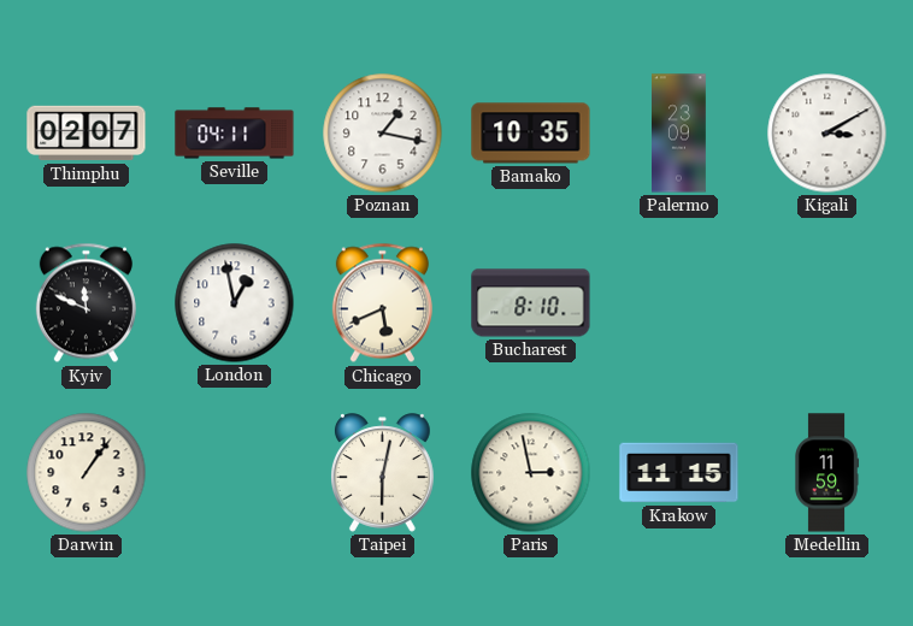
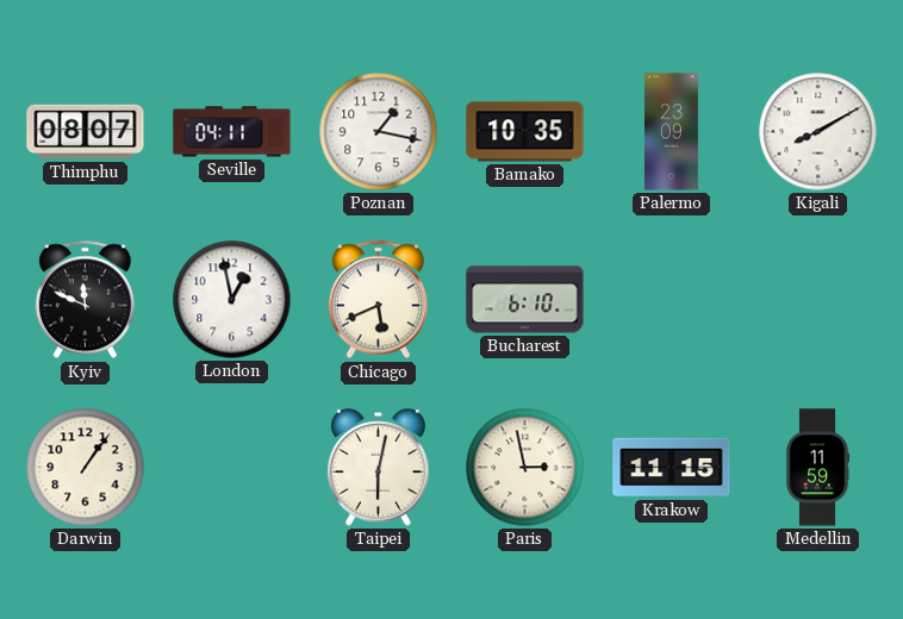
Thimphu: 02:07 -> 08:07
Kigali: 3:10 -> 8:10
Bucharest: 8:10 -> 6:10
